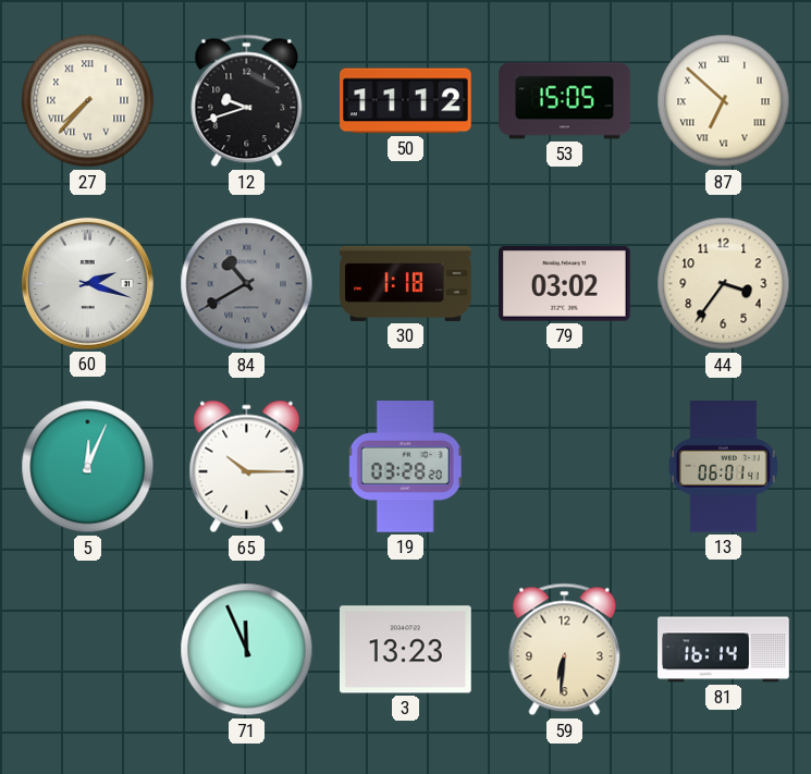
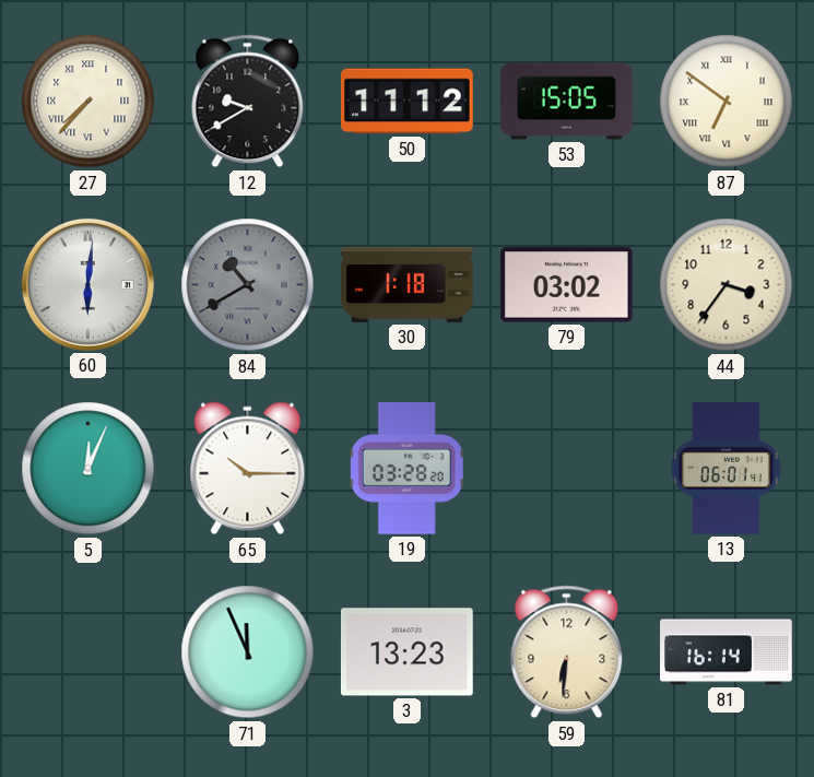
12: 9:42 -> 9:40
87: 6:52 -> 6:51
60: 2:18 -> 6:01
